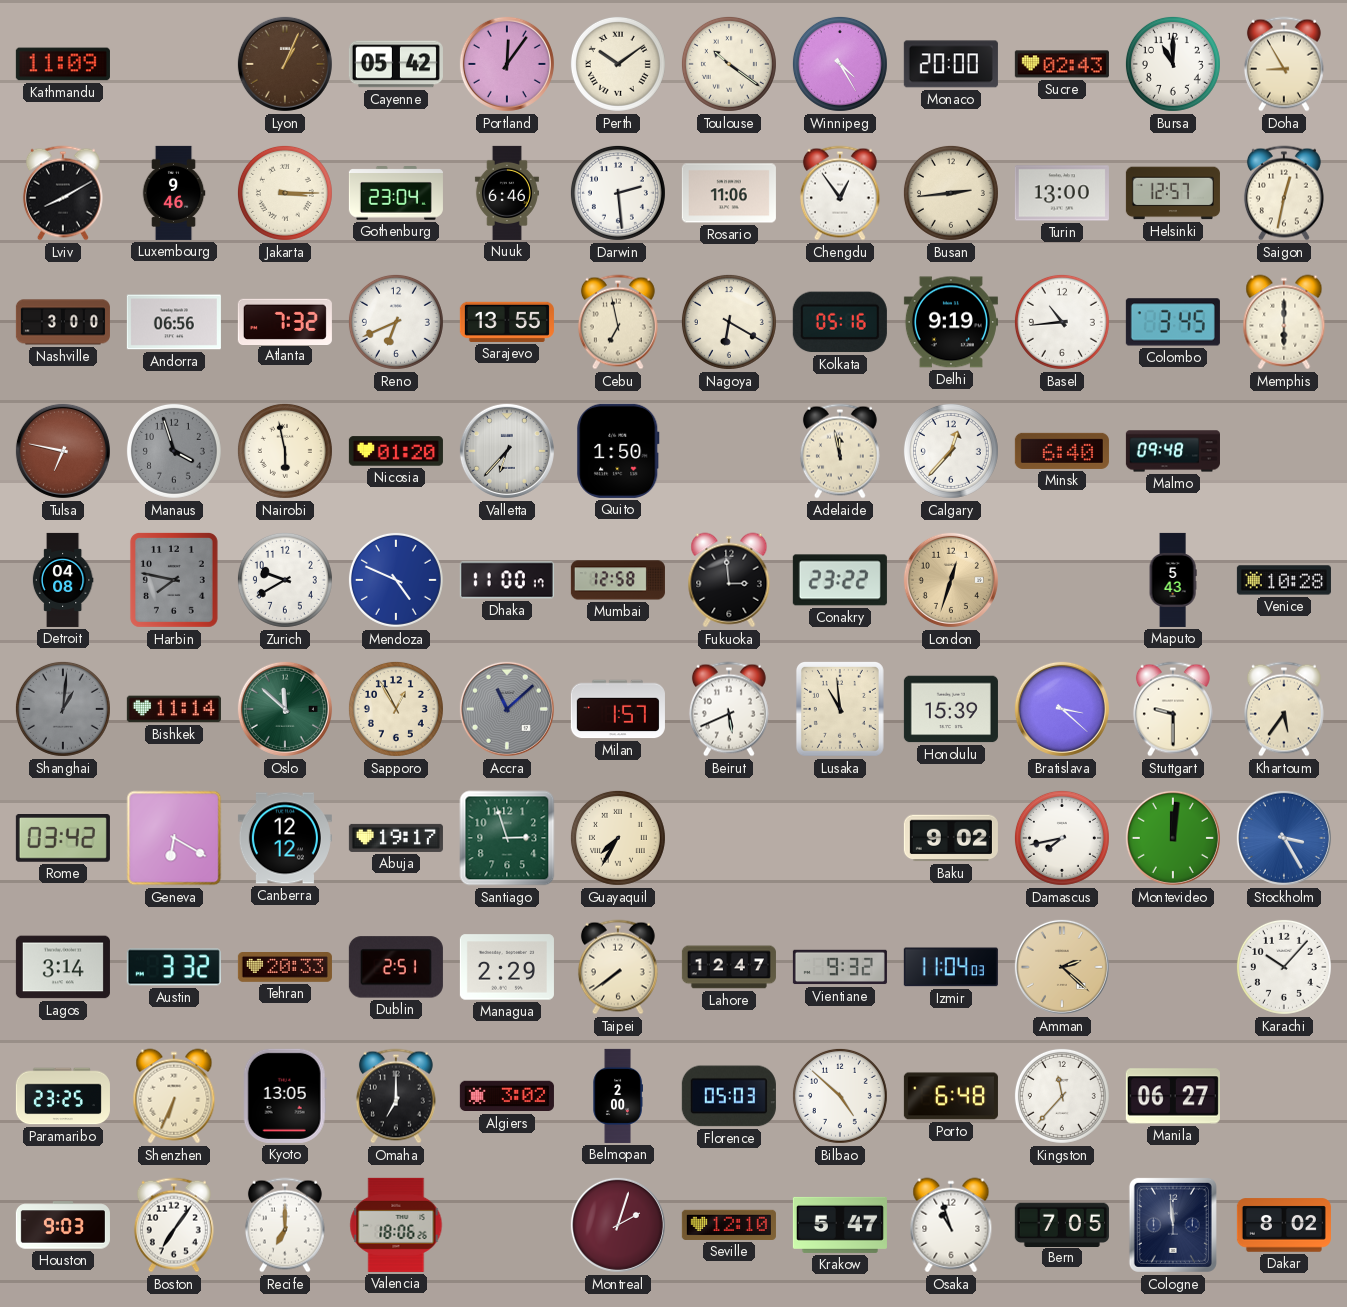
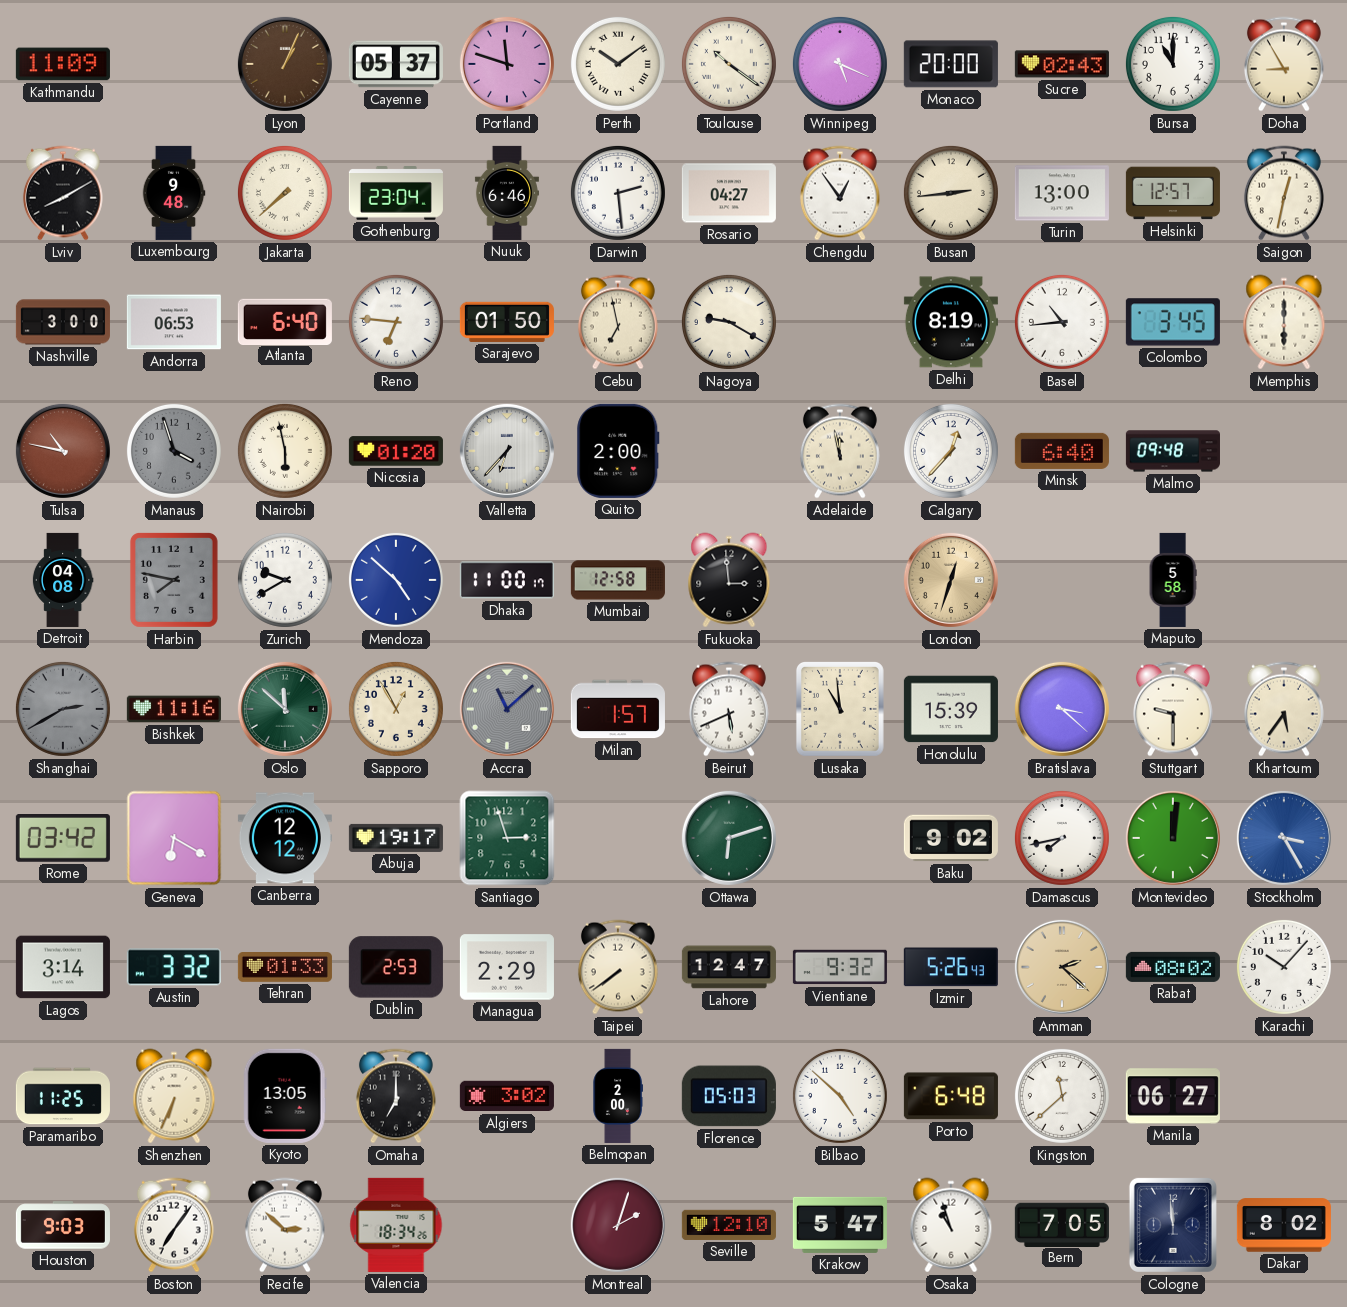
Cayenne: 05:42 -> 05:37
Portland: 12:06 -> 11:48
Winnipeg: 4:25 -> 5:19
Luxembourg: 9:46 -> 9:48
Jakarta: 3:15 -> 7:38
Rosario: 11:06 -> 04:27
Andorra: 06:56 -> 06:53
Atlanta: 7:32 -> 6:40
Reno: 6:41 -> 6:46
Sarajevo: 13:55 -> 01:50
Nagoya: 6:20 -> 9:20
Kolkata: 05:16 -> none
Delhi: 9:19 -> 8:19
Tulsa: 6:47 -> 10:47
Quito: 1:50 -> 2:00
Mendoza: 4:49 -> 4:52
Conakry: 23:22 -> none
Maputo: 5:43 -> 5:58
Venice: 10:28 -> none
Shanghai: 1:01 -> 2:40
Bishkek: 11:14 -> 11:16
Guayaquil: 7:35 -> none
Ottawa: none -> 6:12
Tehran: 20:33 -> 01:33
Dublin: 2:51 -> 2:53
Izmir: 11:04 -> 5:26
Rabat: none -> 08:02
Paramaribo: 23:25 -> 11:25
Kingston: 11:37 -> 11:38
Recife: 7:00 -> 2:52
Valencia: 18:06 -> 18:34
